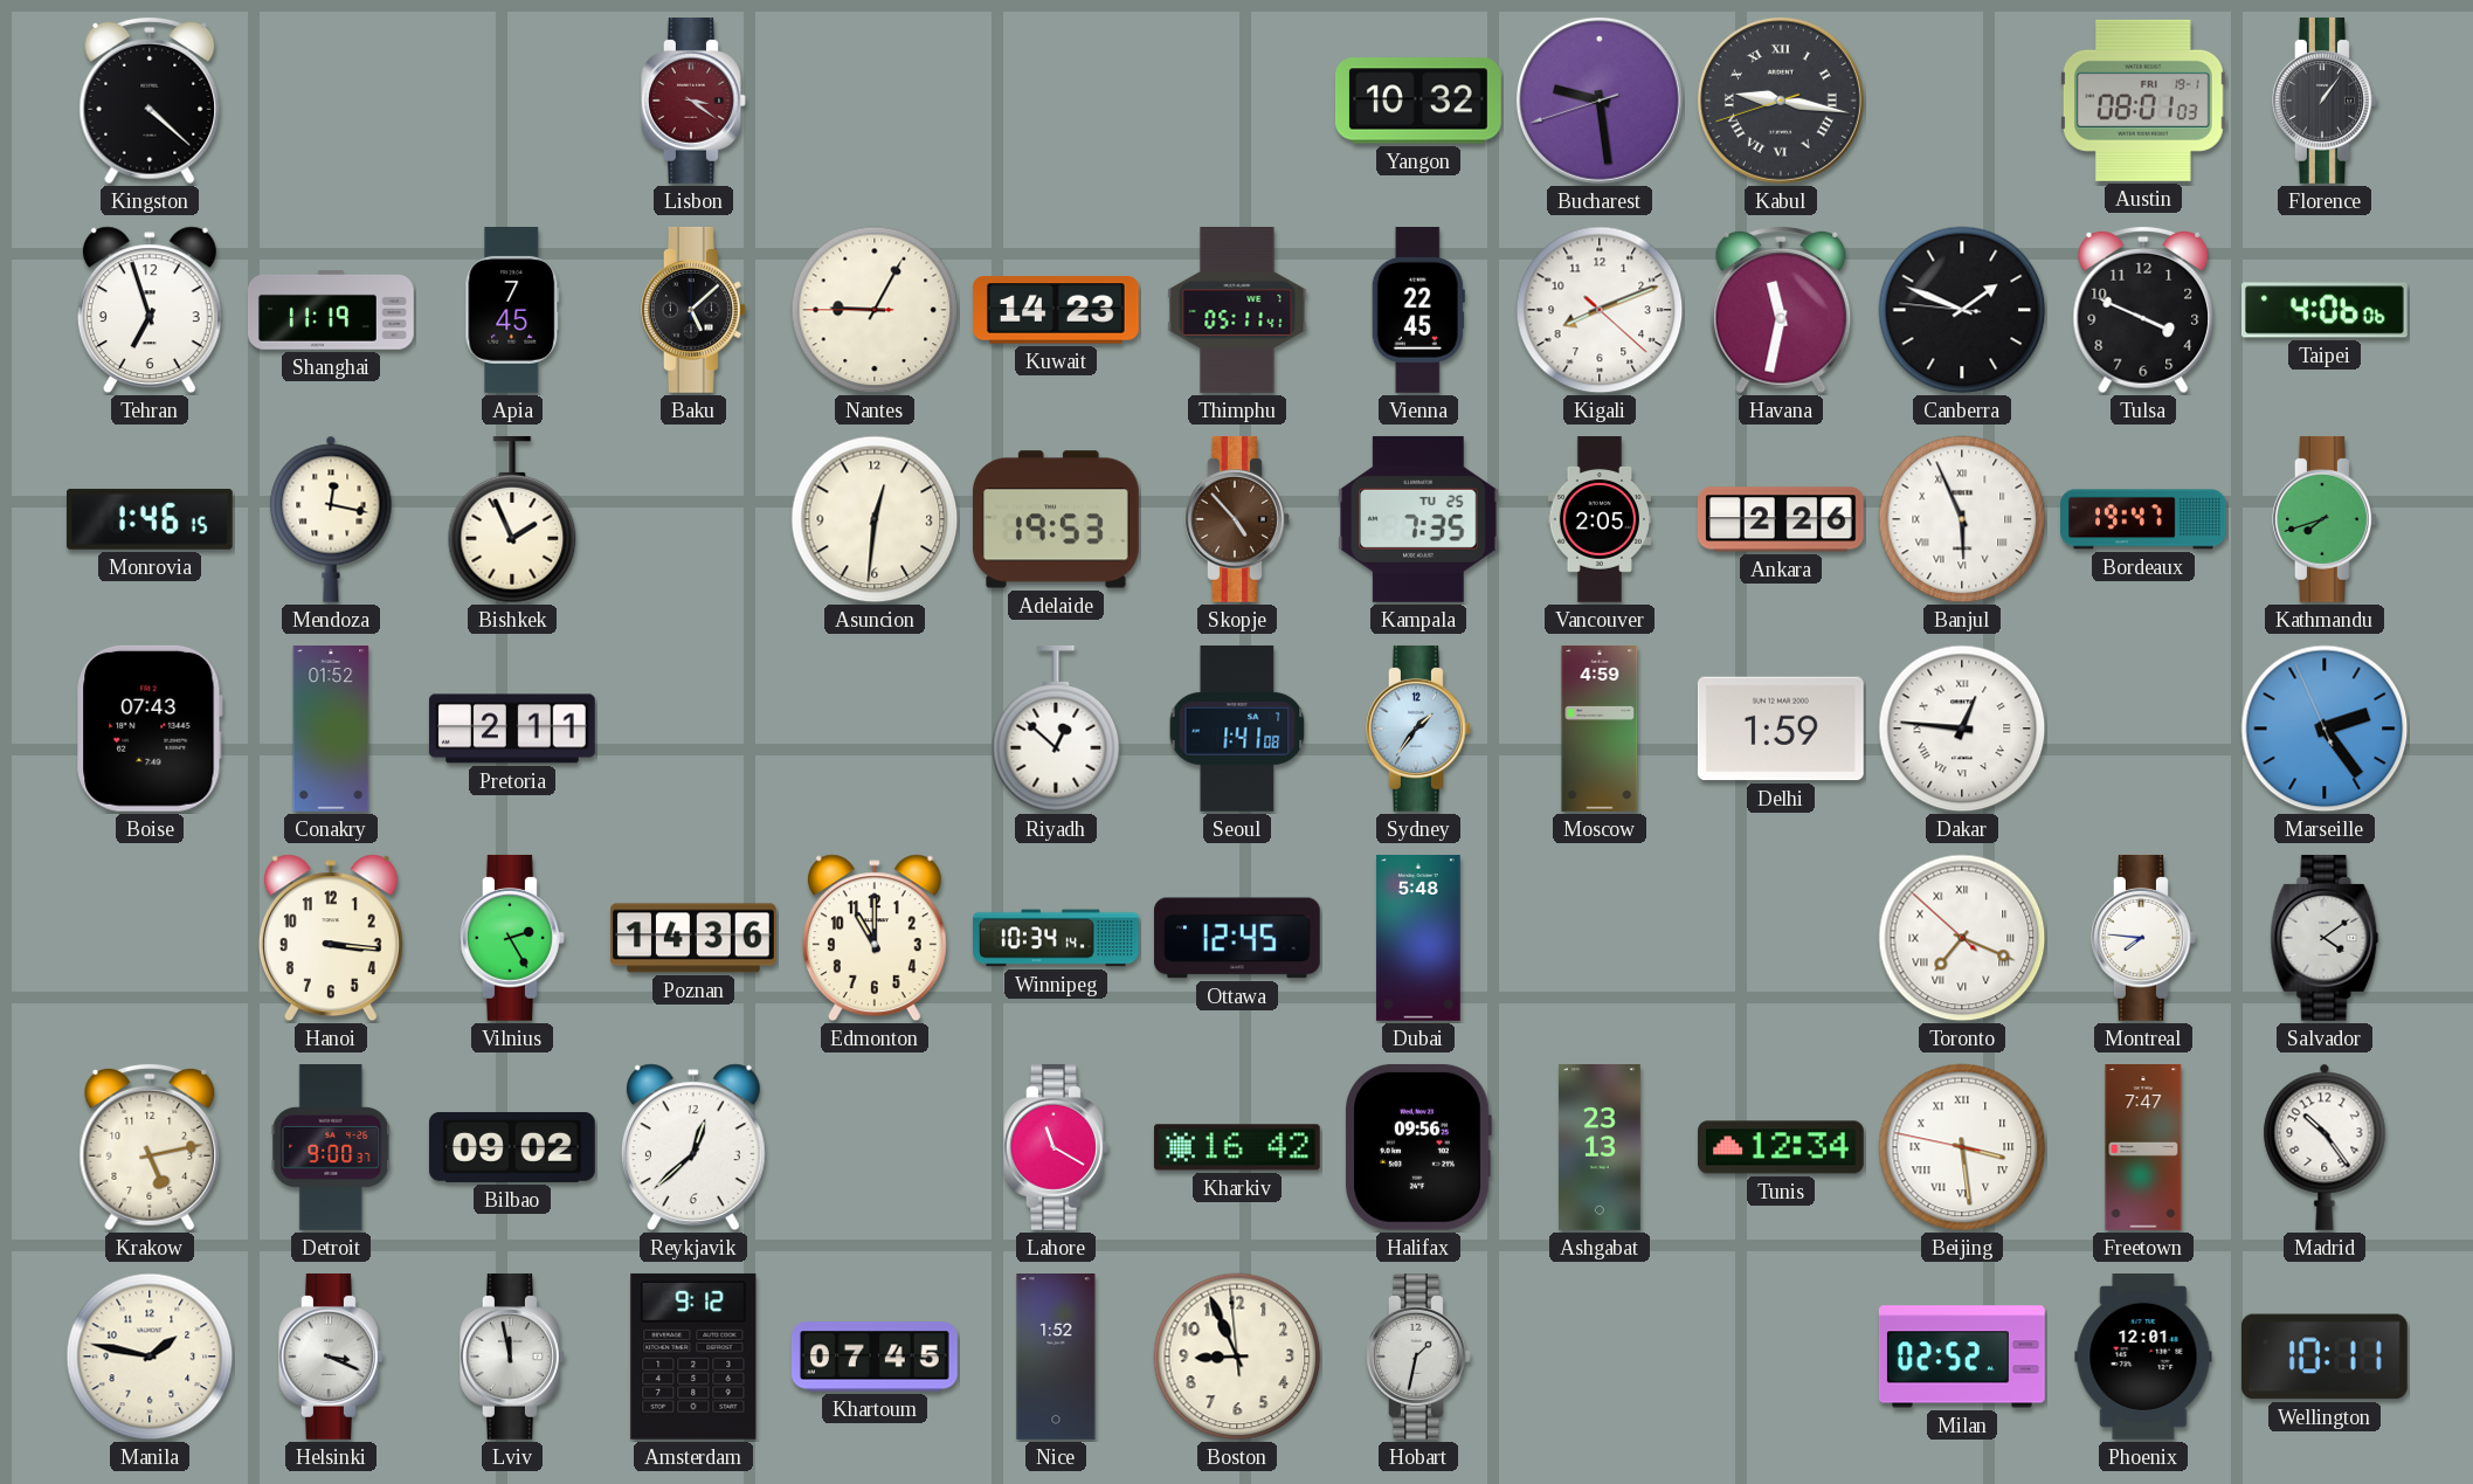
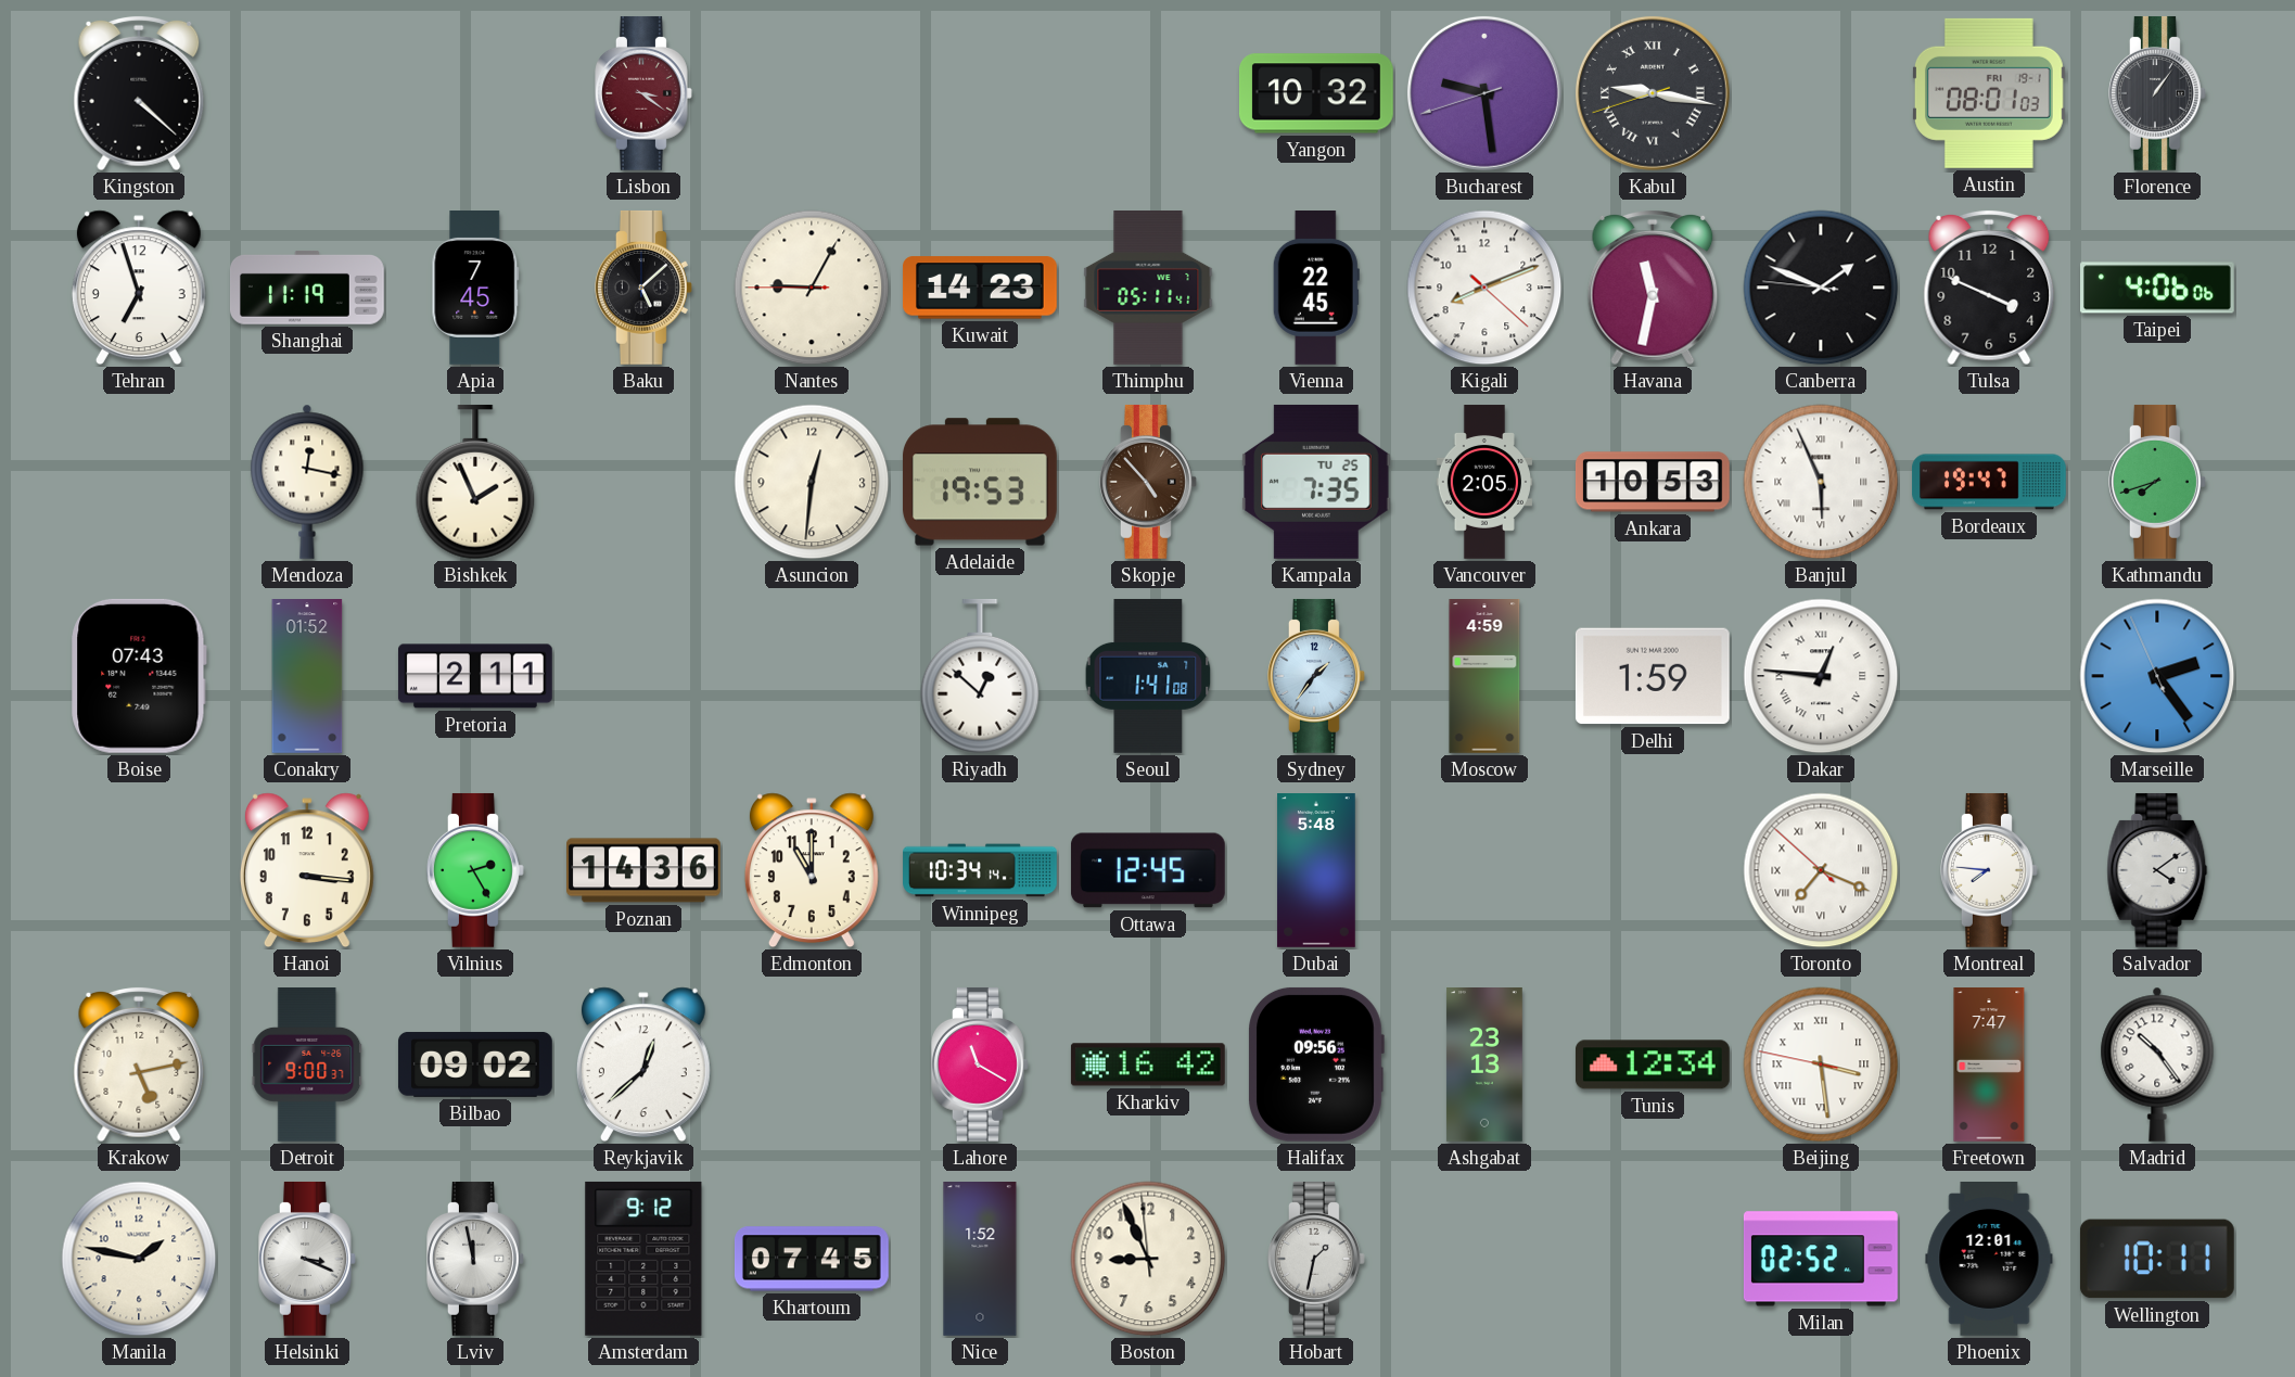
Monrovia: 1:46 -> none
Ankara: 2:26 -> 10:53
